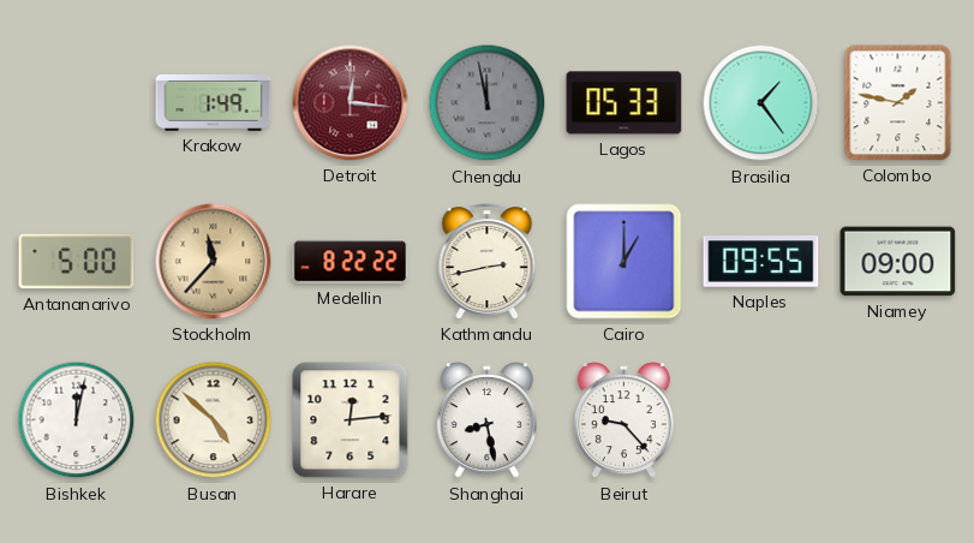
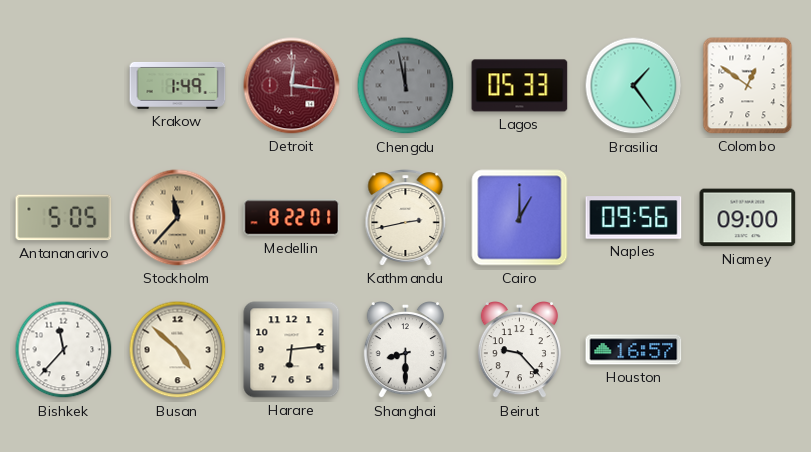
Colombo: 1:47 -> 12:51
Antananarivo: 5:00 -> 5:05
Medellin: 8:22:22 -> 8:22:01
Naples: 09:55 -> 09:56
Bishkek: 12:02 -> 11:37
Harare: 12:14 -> 6:14
Shanghai: 8:28 -> 8:30
Houston: none -> 16:57
